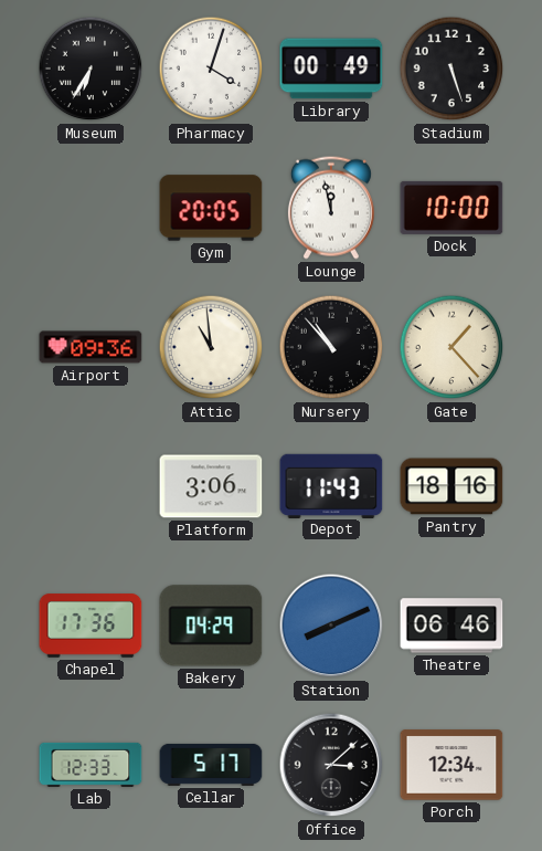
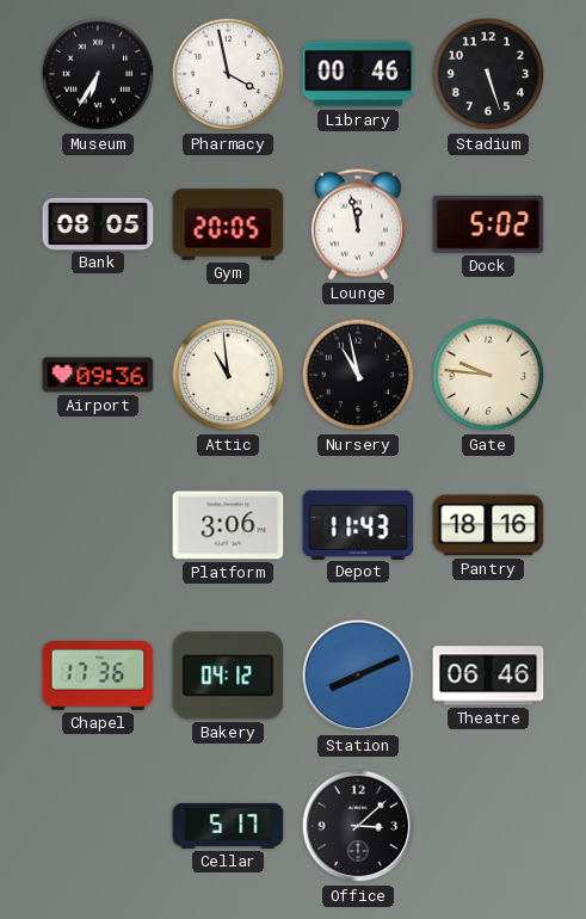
Pharmacy: 4:03 -> 3:58
Library: 00:49 -> 00:46
Bank: none -> 08:05
Dock: 10:00 -> 5:02
Nursery: 10:53 -> 10:58
Gate: 1:23 -> 9:46
Bakery: 04:29 -> 04:12
Lab: 12:33 -> none
Porch: 12:34 -> none
